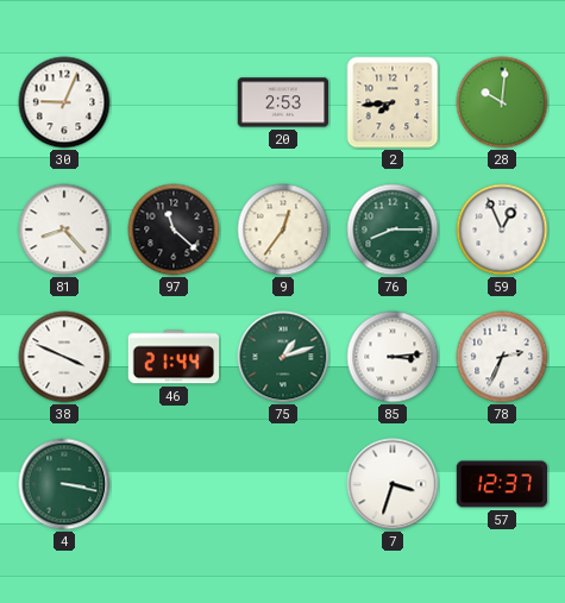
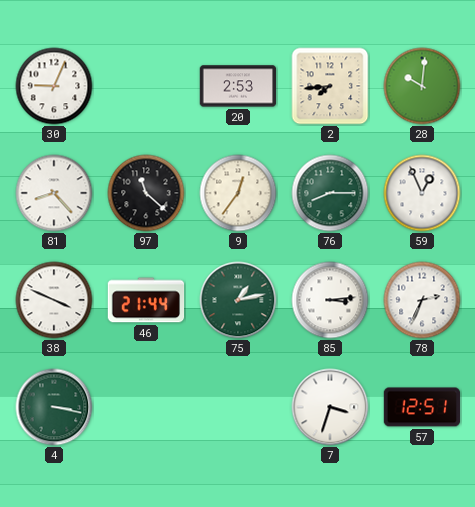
75: 1:12 -> 1:13
57: 12:37 -> 12:51
